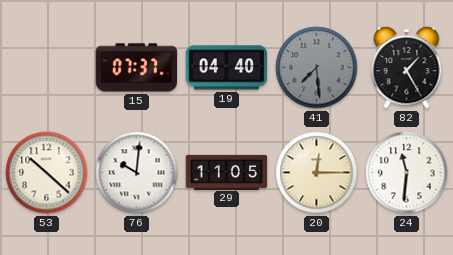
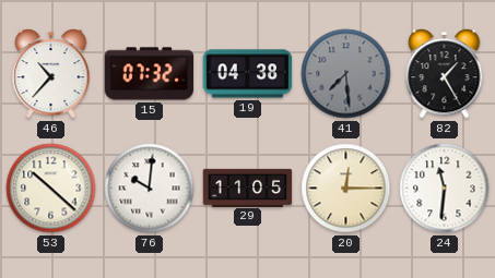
46: none -> 10:37
15: 07:37 -> 07:32
19: 04:40 -> 04:38
